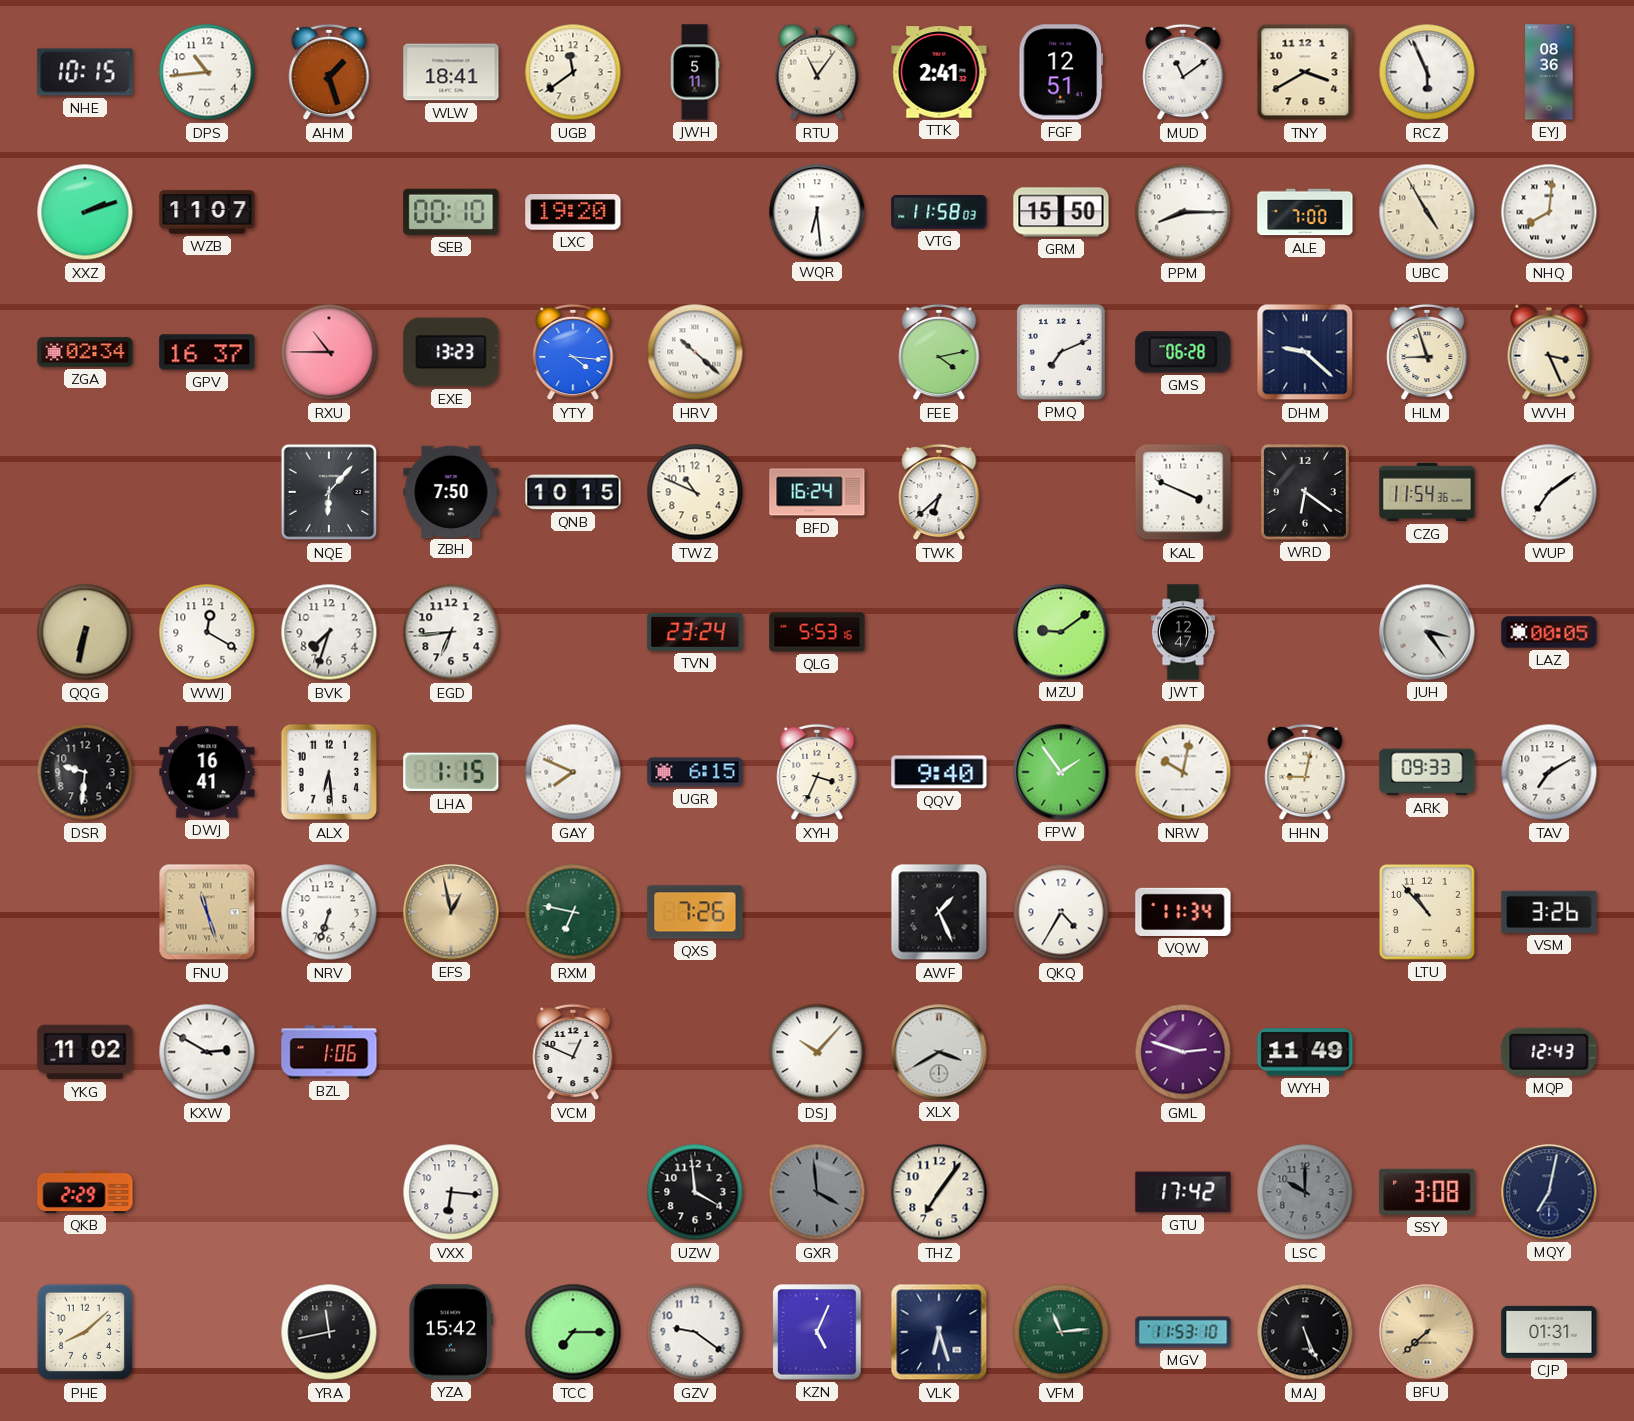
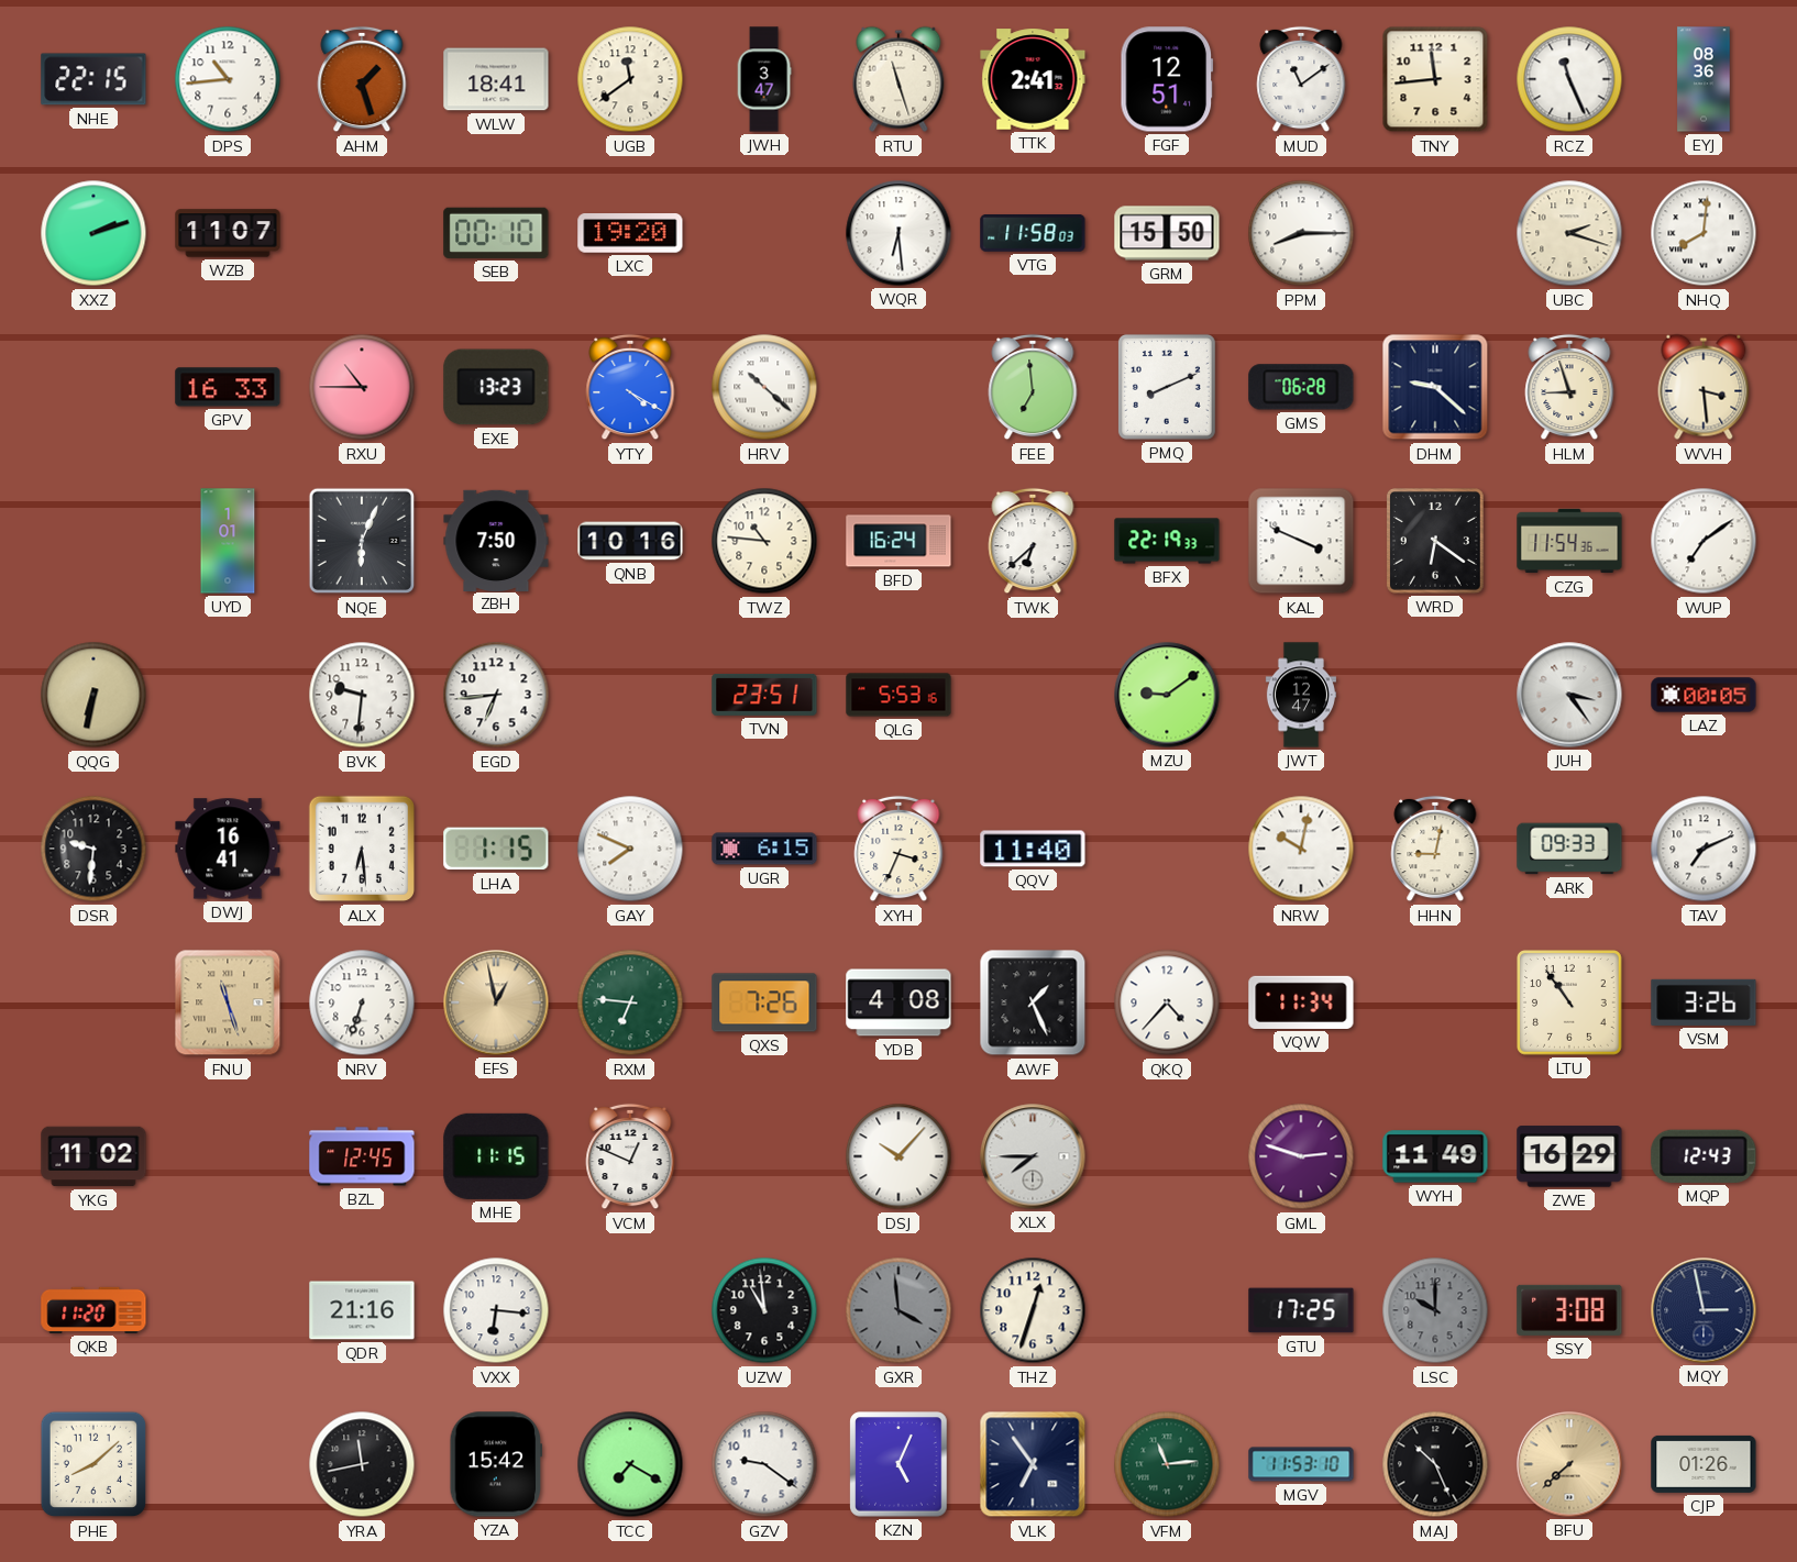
NHE: 10:15 -> 22:15
JWH: 5:11 -> 3:47
RTU: 11:06 -> 11:27
TNY: 3:40 -> 11:44
RCZ: 5:56 -> 11:26
ALE: 7:00 -> none
UBC: 4:55 -> 2:18
ZGA: 02:34 -> none
GPV: 16:37 -> 16:33
YTY: 4:16 -> 4:20
FEE: 4:13 -> 6:59
PMQ: 7:11 -> 8:11
WVH: 3:26 -> 3:29
UYD: none -> 1:01
NQE: 6:07 -> 6:04
QNB: 10:15 -> 10:16
TWZ: 10:49 -> 10:46
BFX: none -> 22:19
WWJ: 12:20 -> none
BVK: 7:33 -> 9:31
TVN: 23:24 -> 23:51
QQV: 9:40 -> 11:40
FPW: 1:54 -> none
TAV: 7:10 -> 7:11
RXM: 6:47 -> 6:46
YDB: none -> 4:08
QKQ: 4:35 -> 4:37
LTU: 10:53 -> 10:54
KXW: 2:50 -> none
BZL: 1:06 -> 12:45
MHE: none -> 11:15
XLX: 3:40 -> 7:45
ZWE: none -> 16:29
QKB: 2:29 -> 11:20
QDR: none -> 21:16
UZW: 3:59 -> 10:59
THZ: 7:06 -> 12:33
GTU: 17:42 -> 17:25
MQY: 7:02 -> 2:58
TCC: 7:15 -> 7:20
VLK: 6:27 -> 6:54
MAJ: 5:26 -> 10:26
CJP: 01:31 -> 01:26
